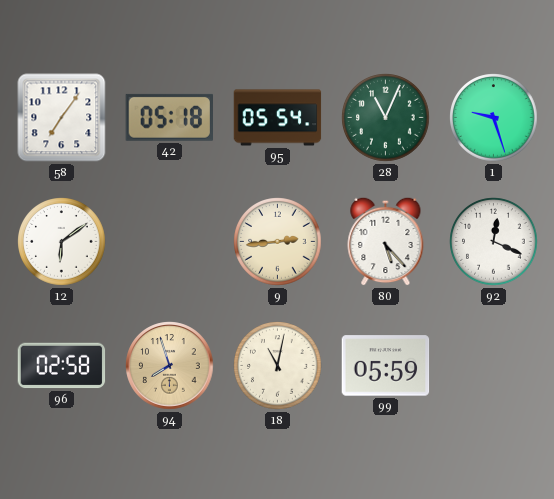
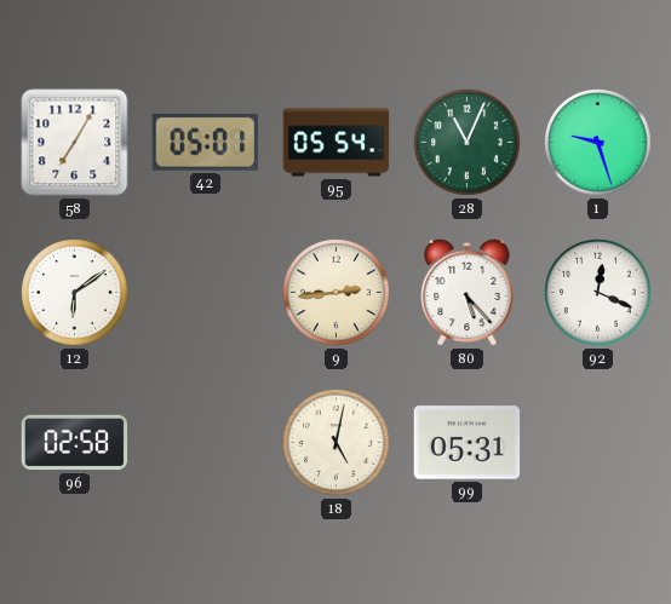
58: 7:06 -> 7:05
42: 05:18 -> 05:01
94: 7:57 -> none
18: 11:02 -> 5:02
99: 05:59 -> 05:31
